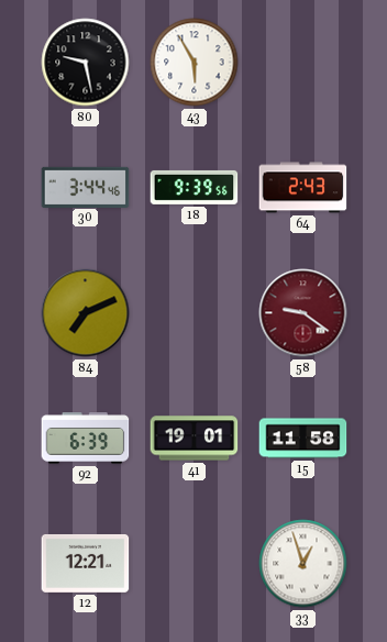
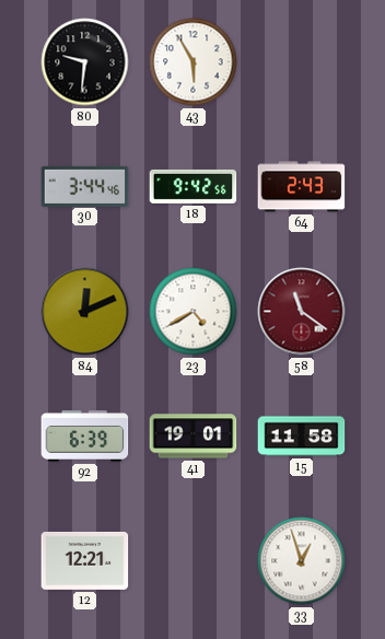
80: 9:28 -> 9:31
18: 9:39 -> 9:42
84: 7:11 -> 12:11
23: none -> 4:40
58: 9:21 -> 11:21
